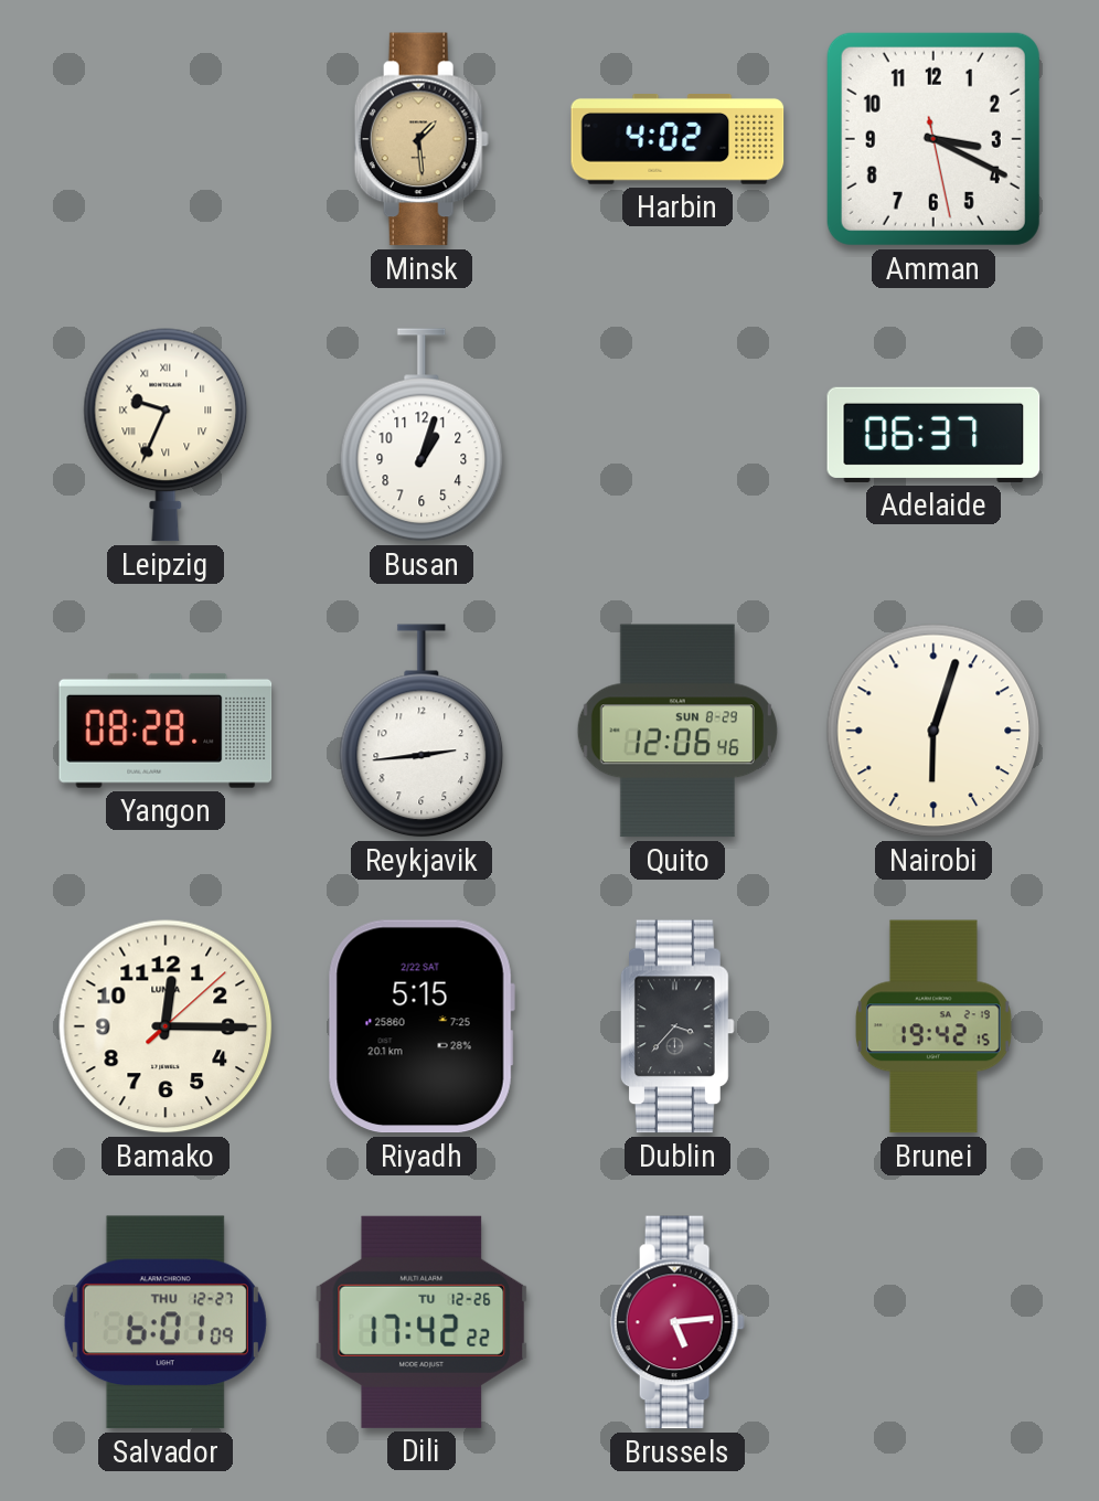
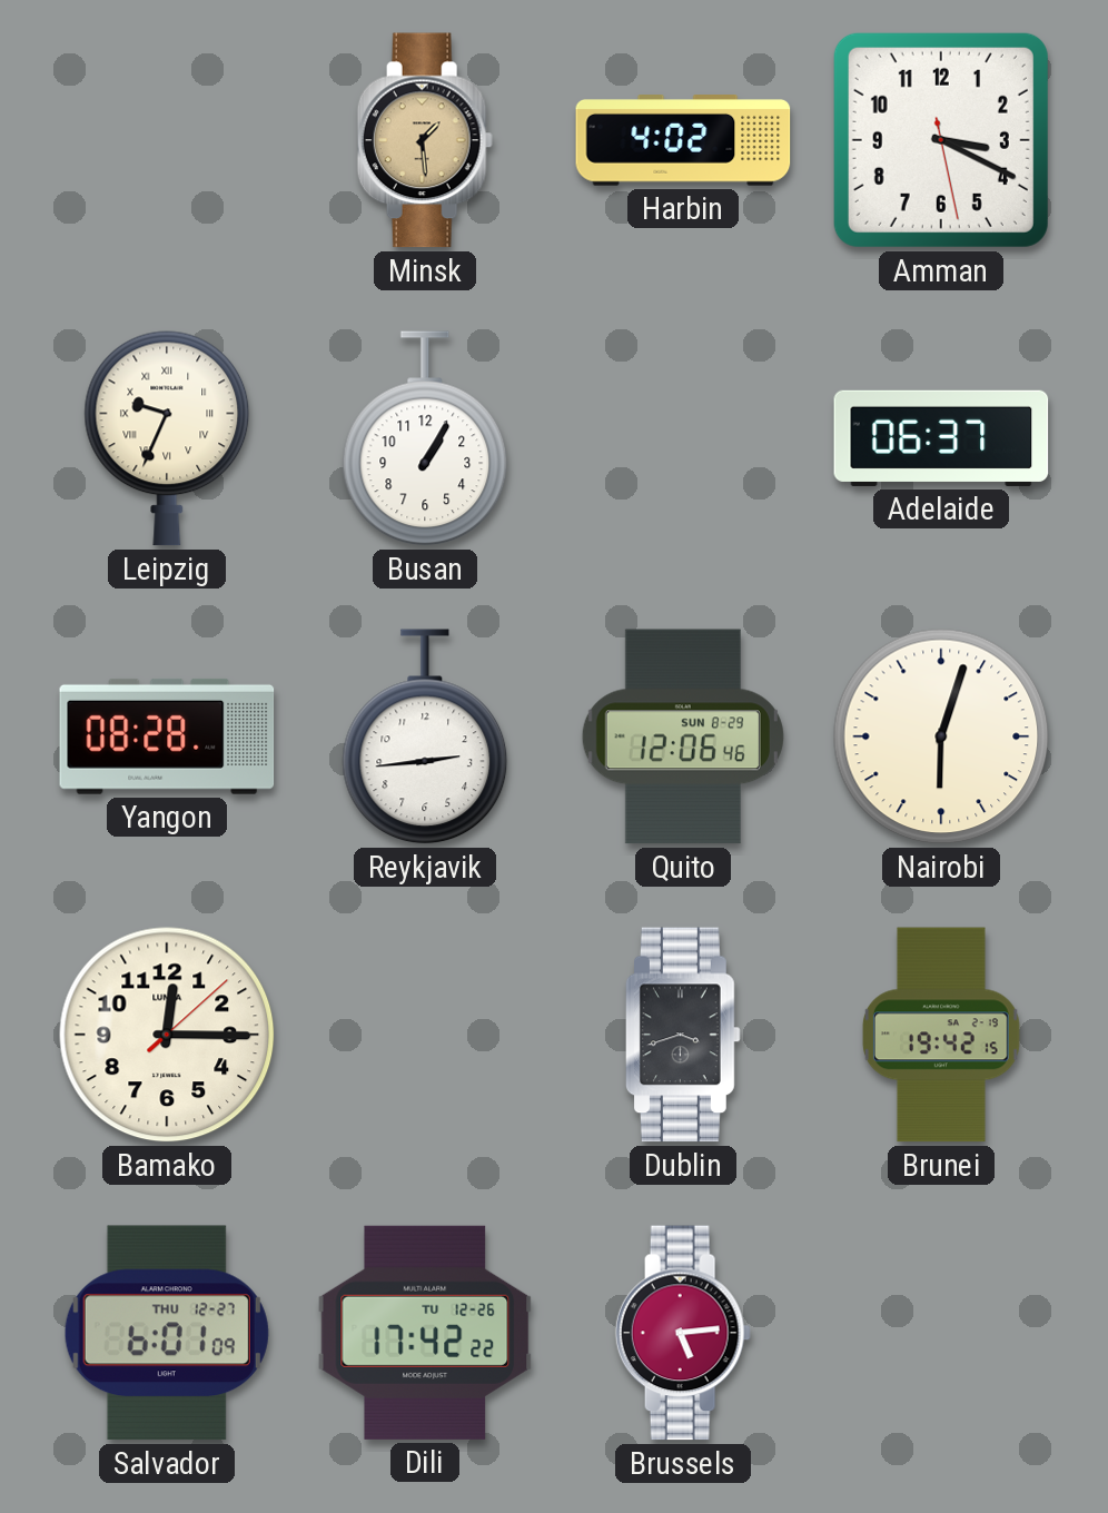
Busan: 1:03 -> 1:05
Riyadh: 5:15 -> none
Dublin: 3:37 -> 3:42
